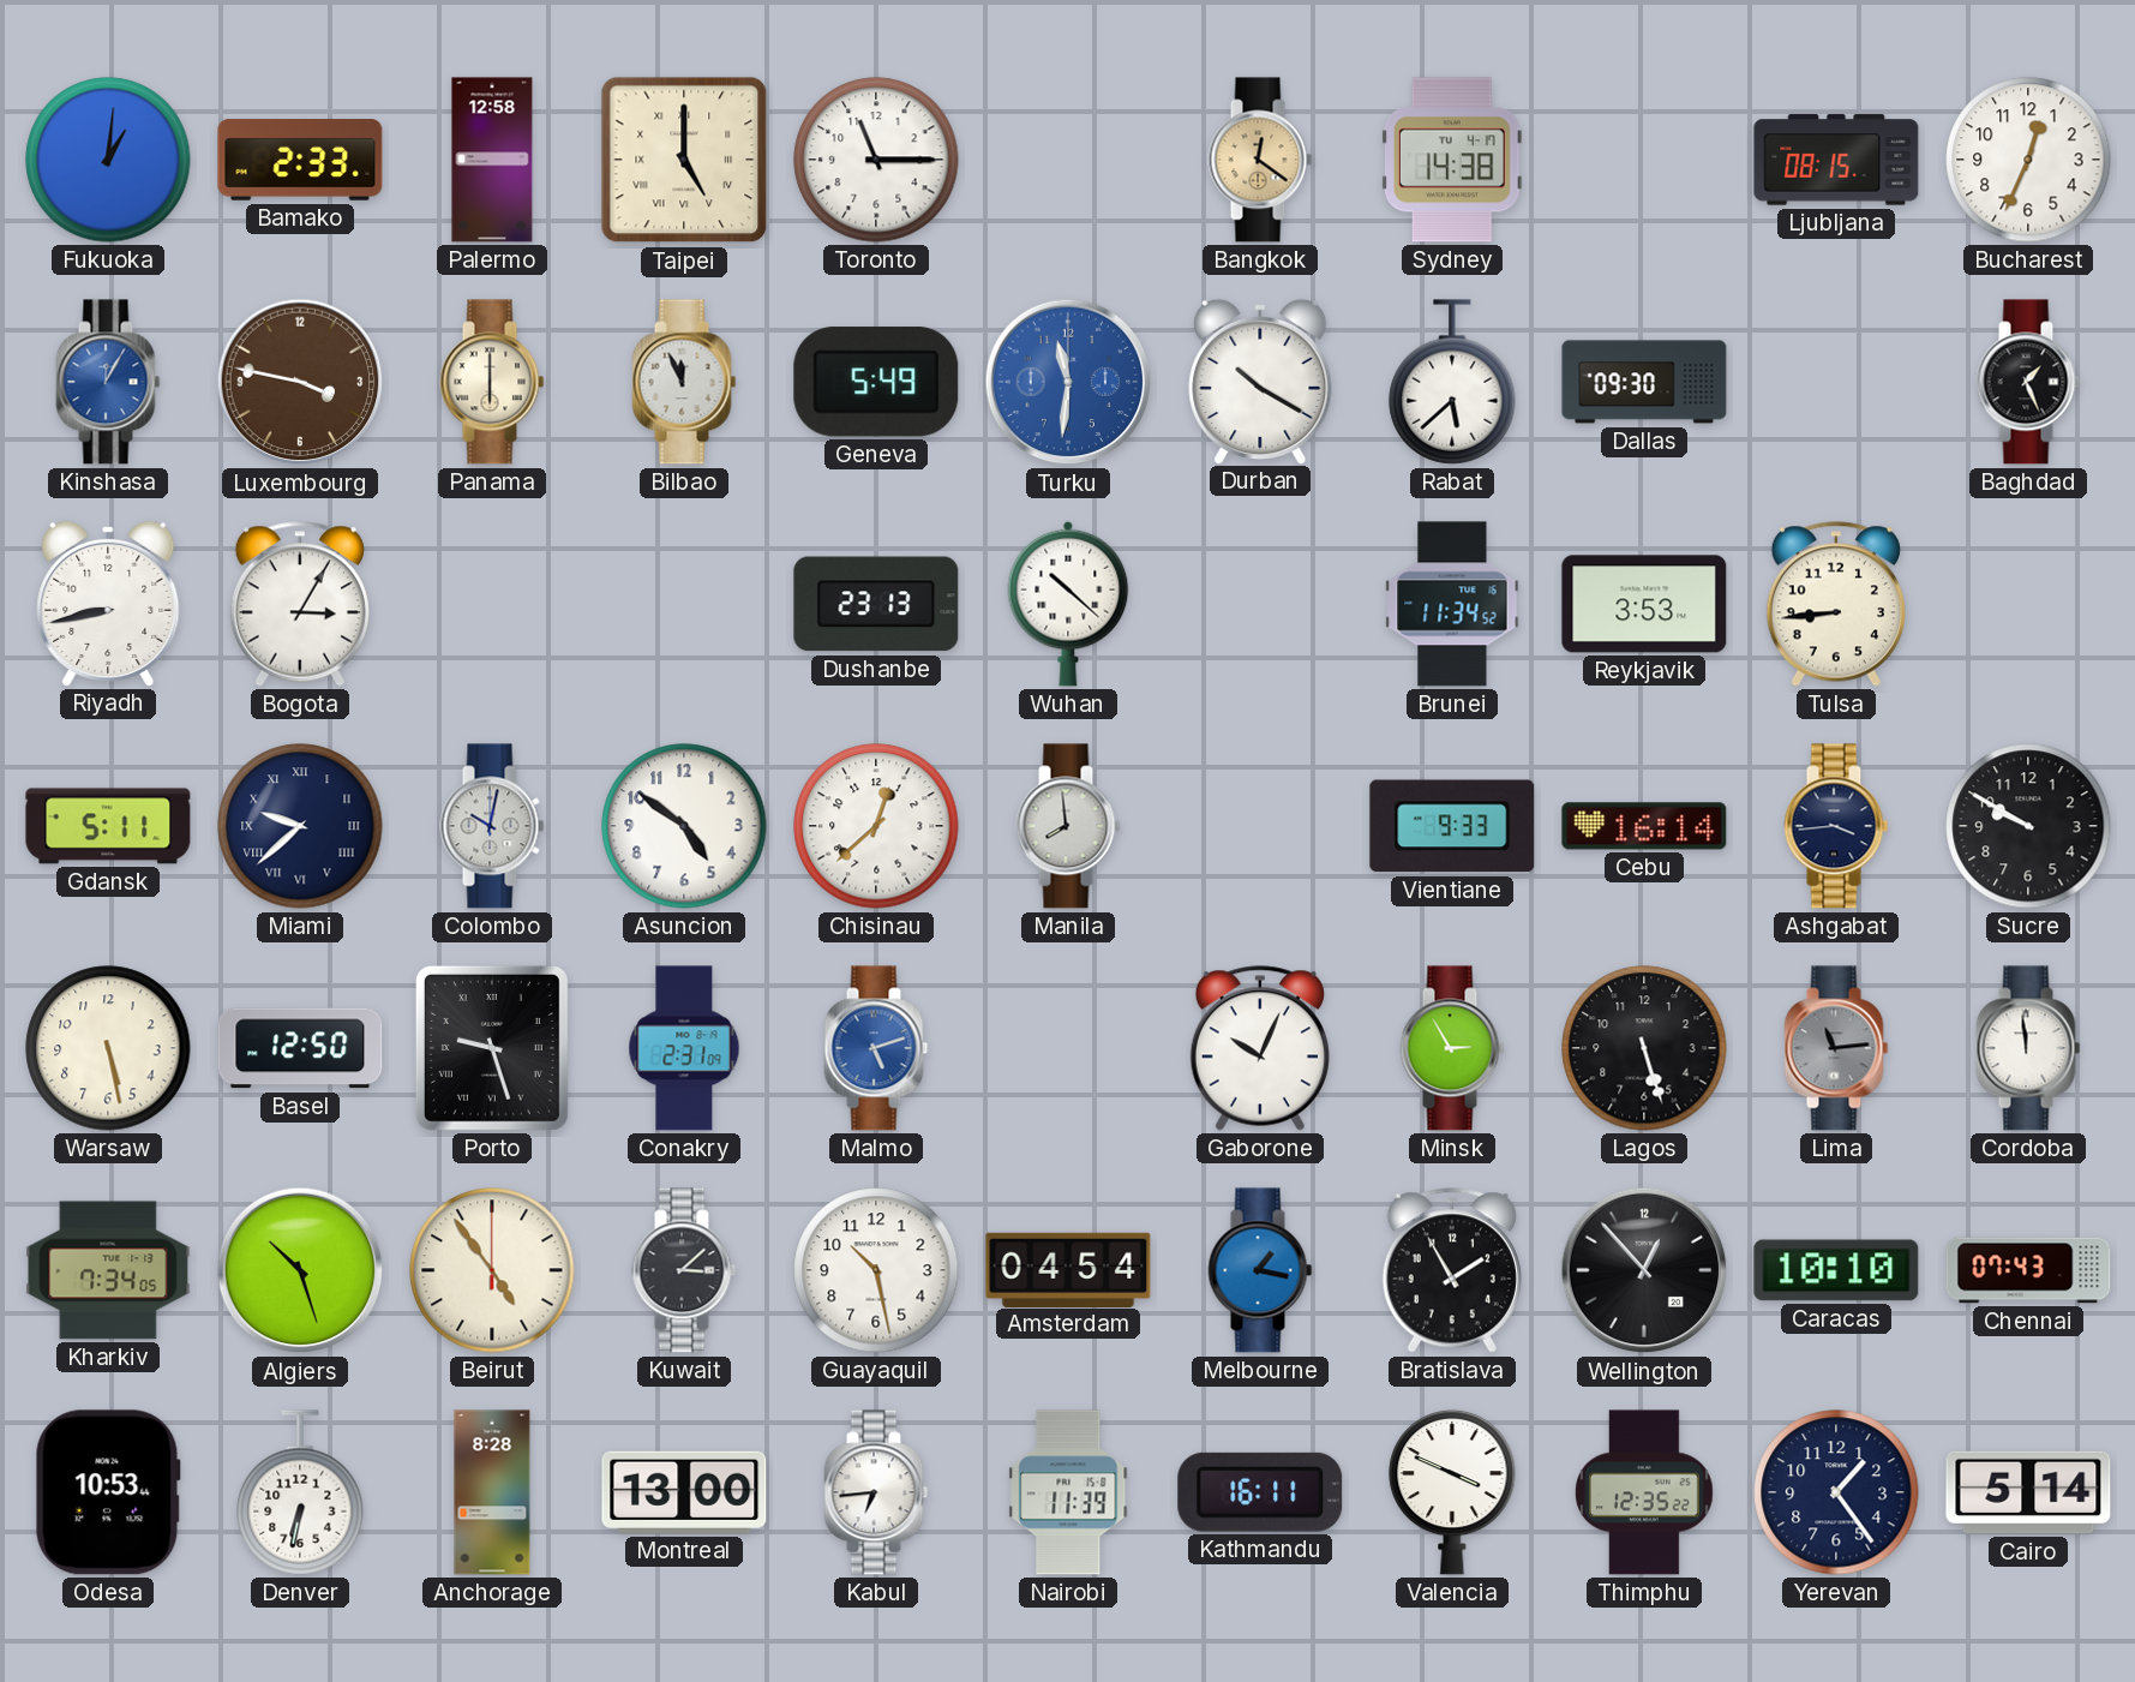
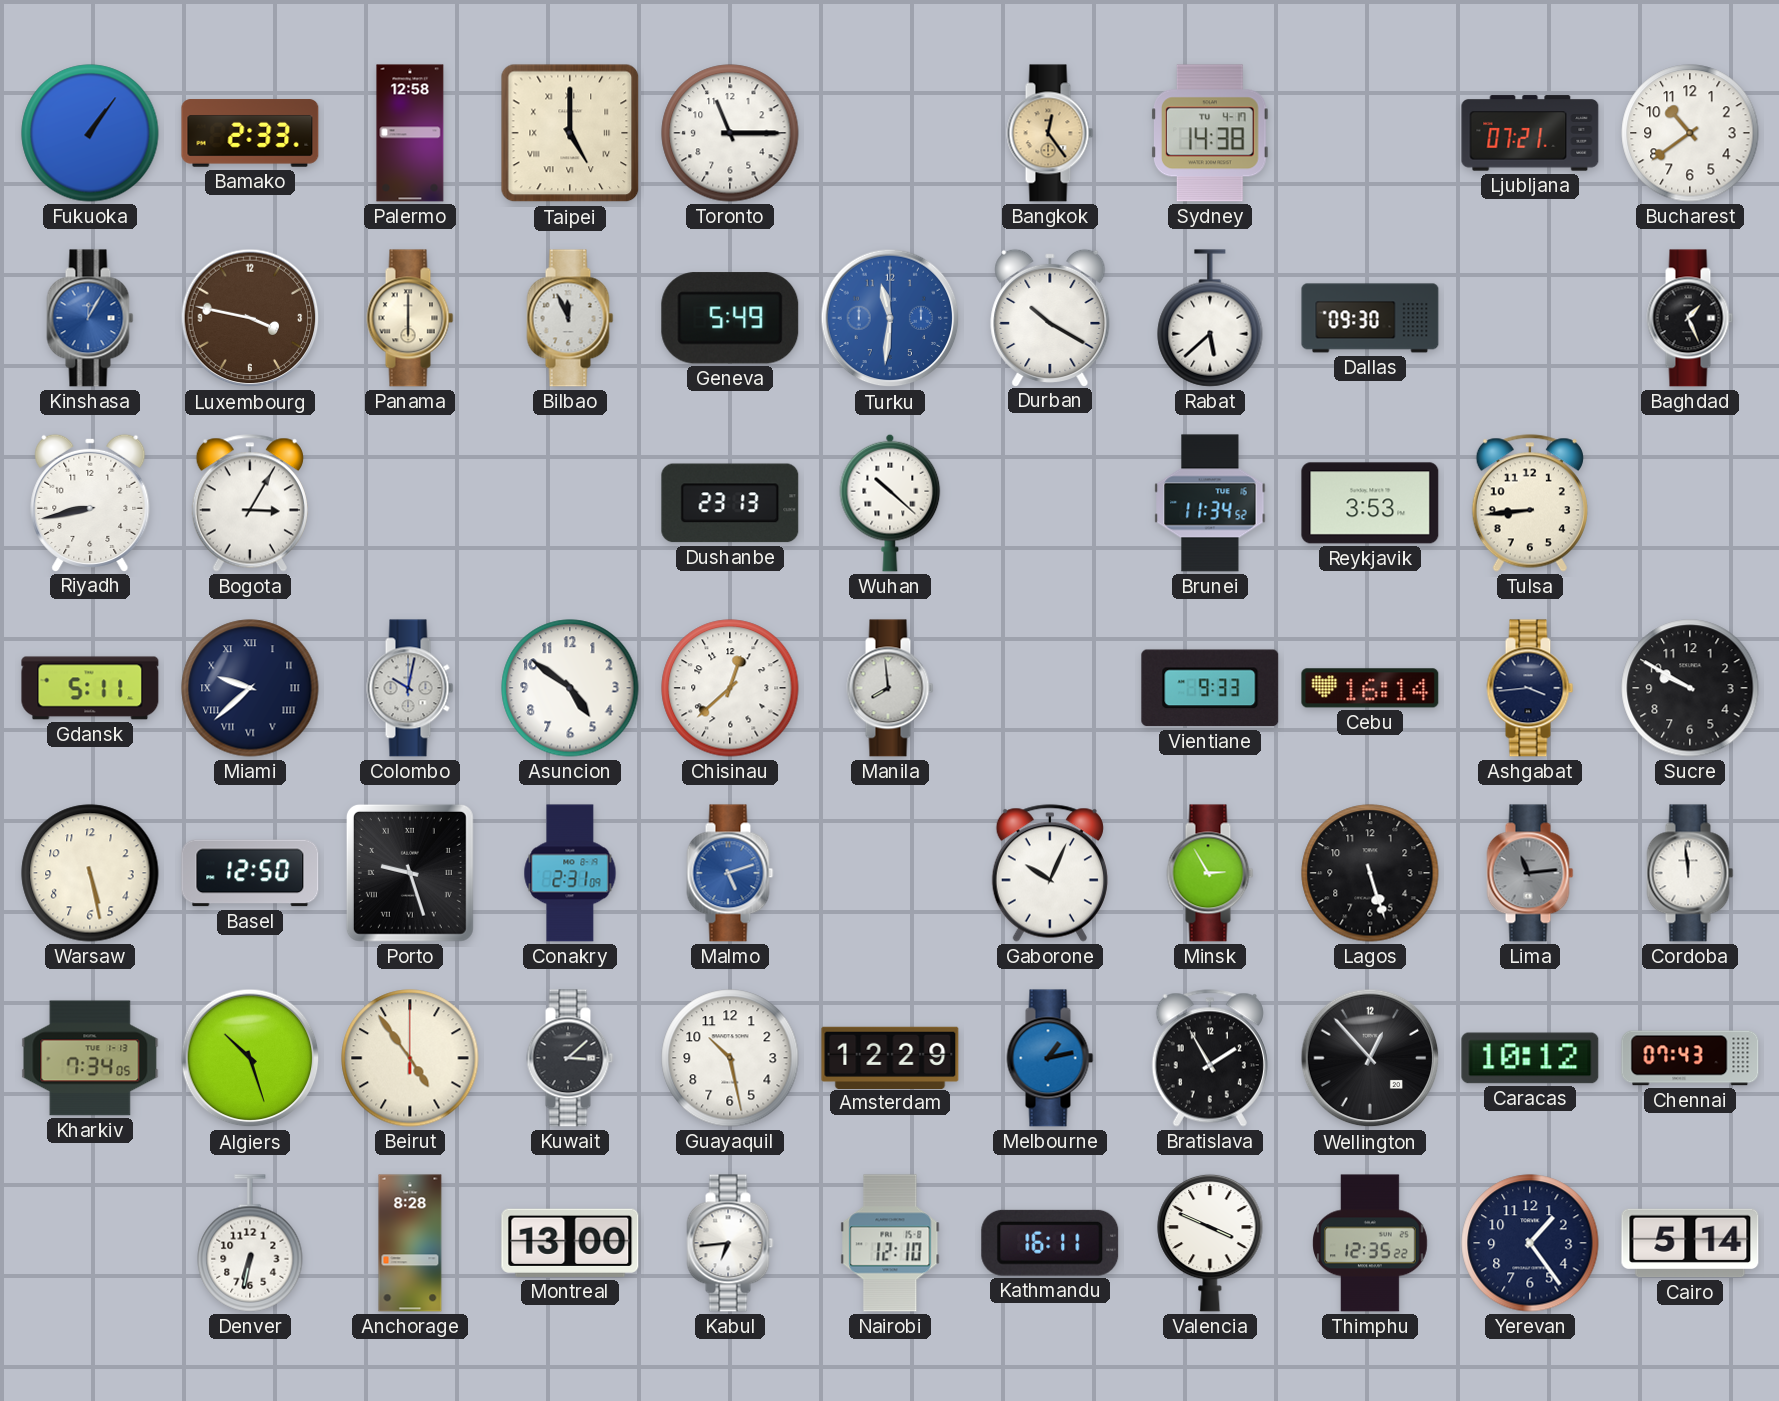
Fukuoka: 1:01 -> 1:06
Bangkok: 12:21 -> 12:24
Ljubljana: 08:15 -> 07:21
Bucharest: 12:34 -> 10:39
Amsterdam: 04:54 -> 12:29
Melbourne: 1:17 -> 1:13
Caracas: 10:10 -> 10:12
Odesa: 10:53 -> none
Nairobi: 11:39 -> 12:10
